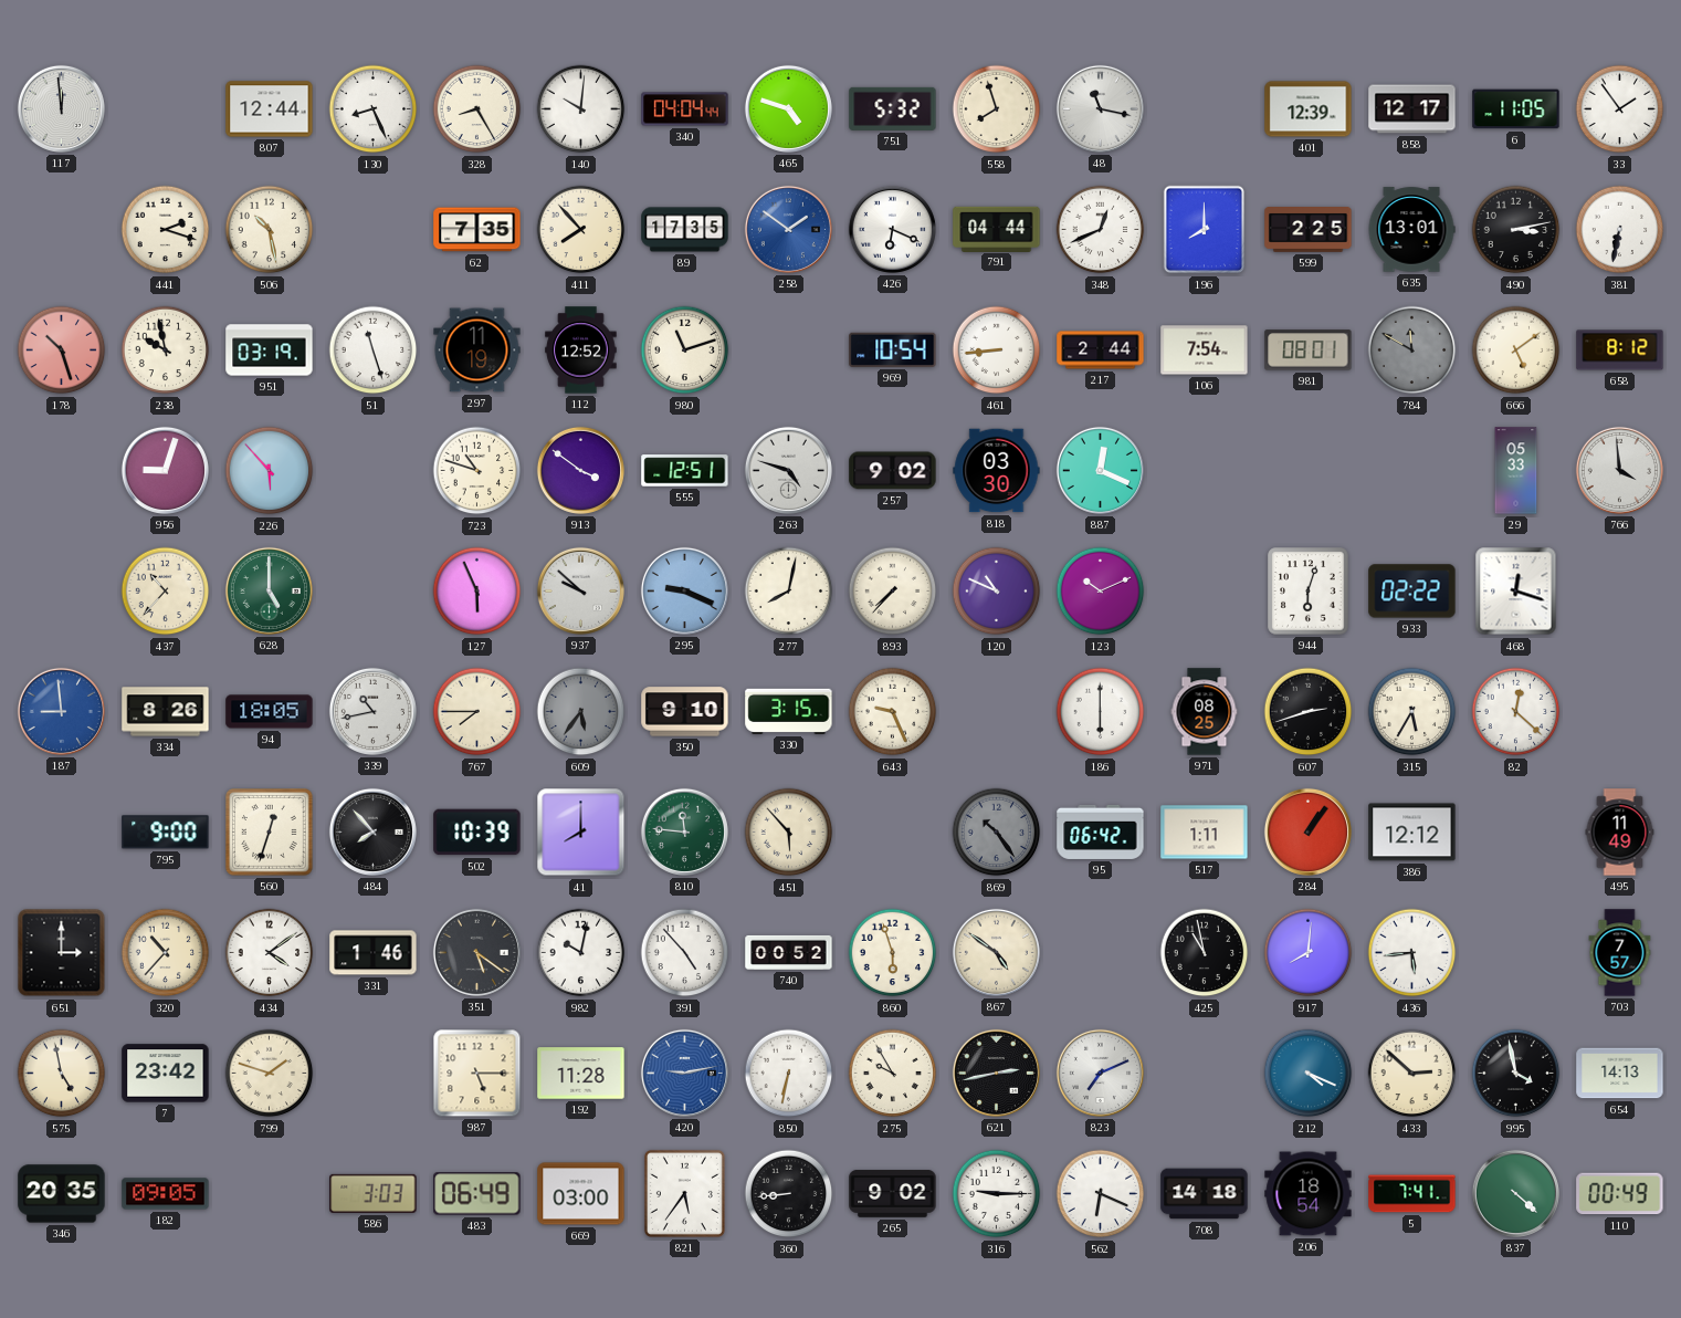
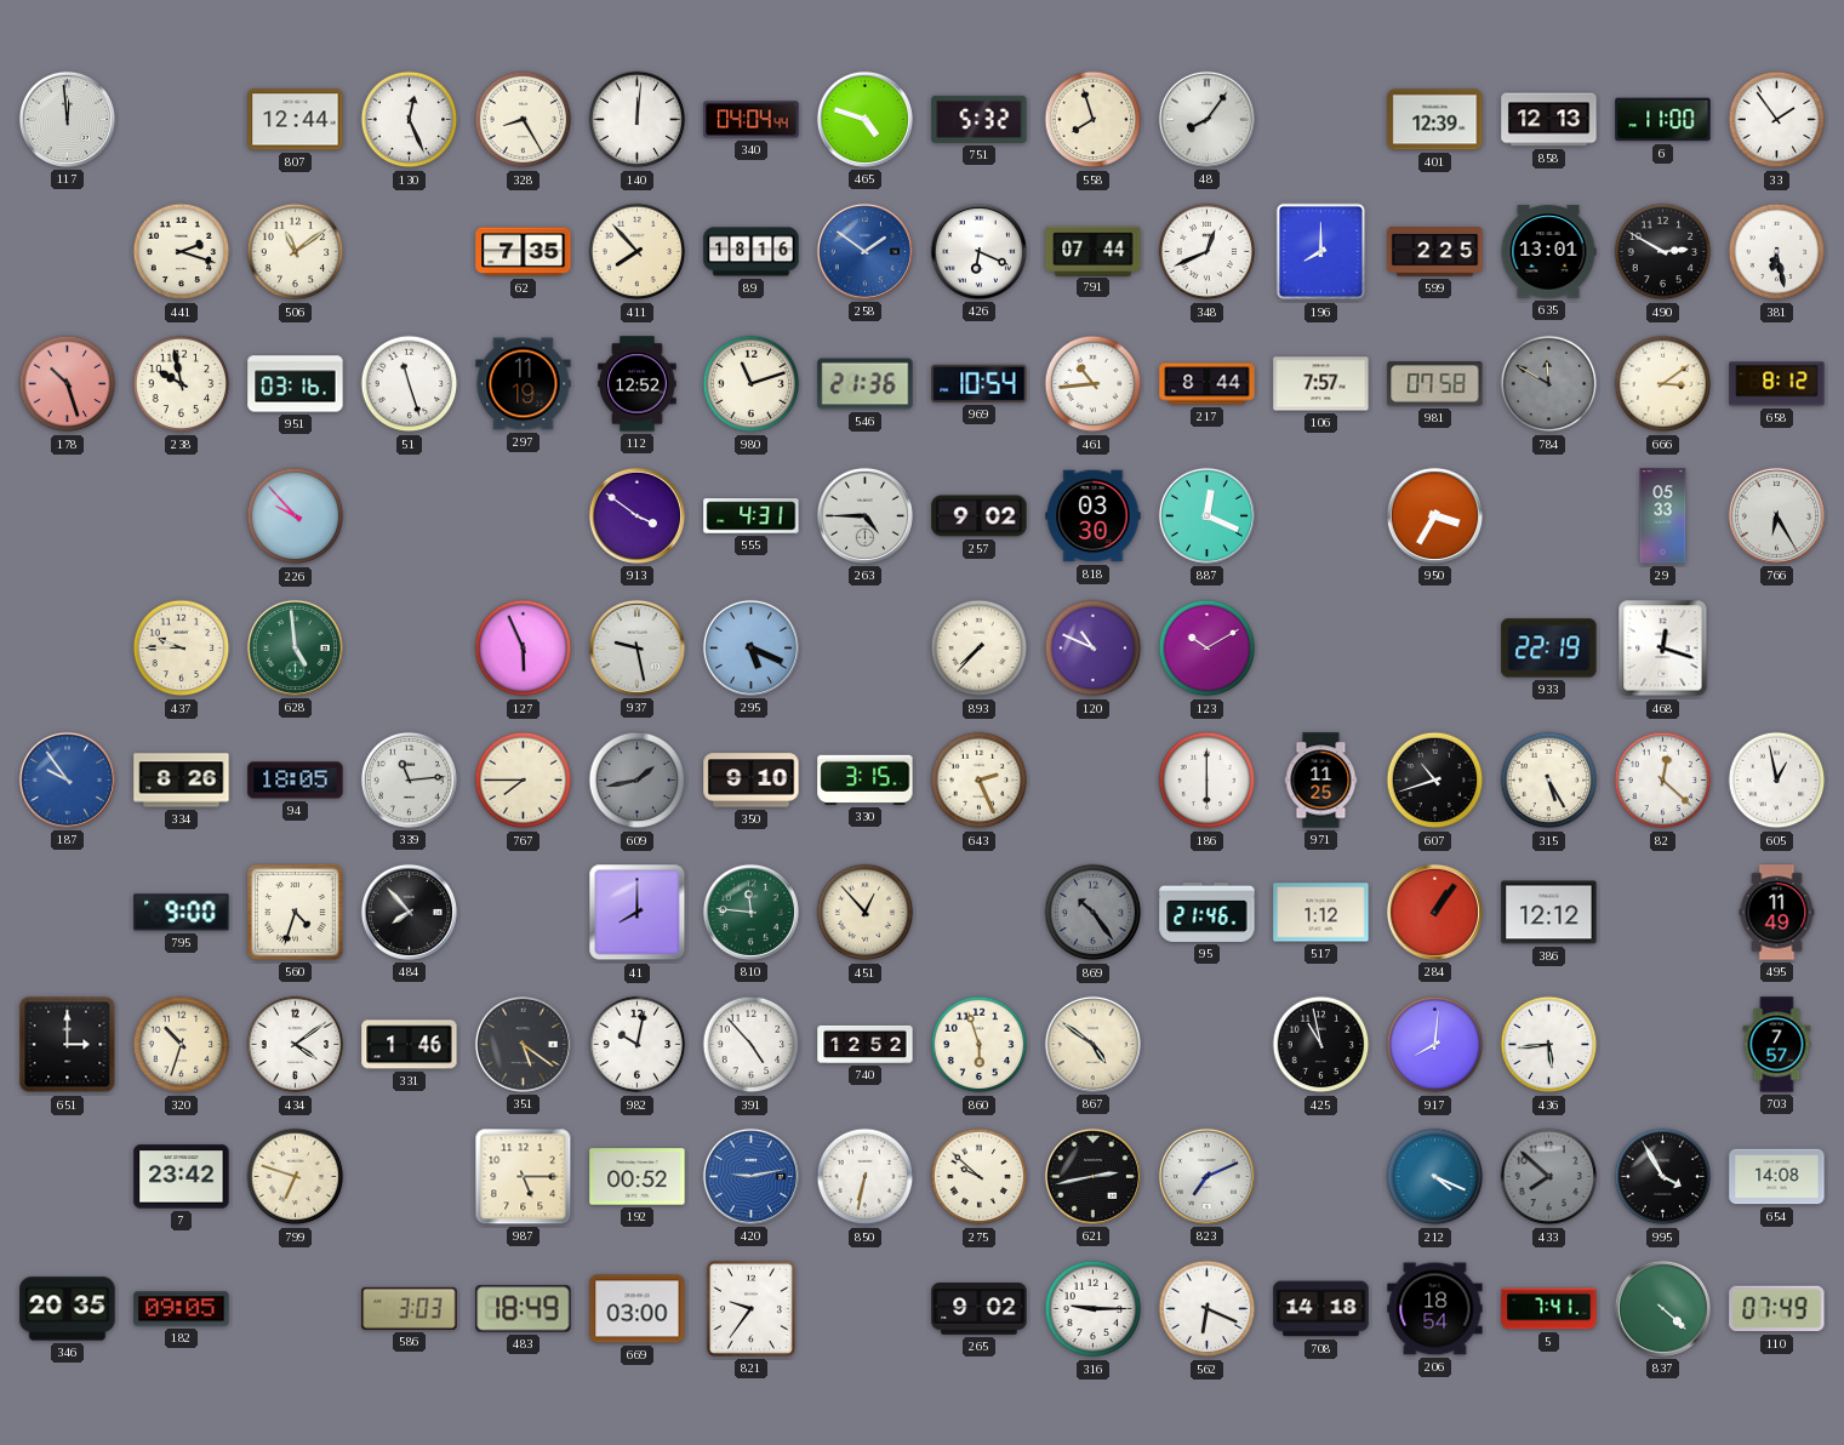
130: 8:26 -> 12:26
140: 10:01 -> 12:01
48: 11:17 -> 8:06
858: 12:17 -> 12:13
6: 11:05 -> 11:00
506: 10:28 -> 11:09
89: 17:35 -> 18:16
791: 04:44 -> 07:44
490: 3:13 -> 2:50
381: 6:32 -> 6:28
951: 03:19 -> 03:16
546: none -> 21:36
461: 8:44 -> 10:44
217: 2:44 -> 8:44
106: 7:54 -> 7:57
981: 08:01 -> 07:58
666: 5:09 -> 3:09
956: 9:03 -> none
226: 5:53 -> 9:53
723: 10:48 -> none
555: 12:51 -> 4:31
263: 4:48 -> 4:45
950: none -> 3:35
766: 3:59 -> 6:25
437: 10:37 -> 9:45
628: 5:00 -> 4:59
937: 9:52 -> 9:28
295: 9:19 -> 5:19
277: 8:02 -> none
123: 10:11 -> 10:10
944: 6:03 -> none
933: 02:22 -> 22:19
187: 8:59 -> 9:54
339: 10:43 -> 11:14
609: 5:36 -> 1:43
643: 9:26 -> 2:26
971: 08:25 -> 11:25
607: 2:42 -> 10:42
315: 5:35 -> 5:25
605: none -> 12:58
560: 12:33 -> 4:33
502: 10:39 -> none
451: 5:53 -> 12:53
95: 06:42 -> 21:46
517: 1:11 -> 1:12
320: 10:37 -> 10:33
740: 00:52 -> 12:52
575: 4:58 -> none
799: 1:48 -> 6:48
192: 11:28 -> 00:52
275: 9:55 -> 9:52
433: 2:52 -> 7:52
433 dial: cream -> grey
995: 3:58 -> 3:55
654: 14:13 -> 14:08
483: 06:49 -> 18:49
821: 5:36 -> 9:36
360: 8:44 -> none
110: 00:49 -> 07:49
